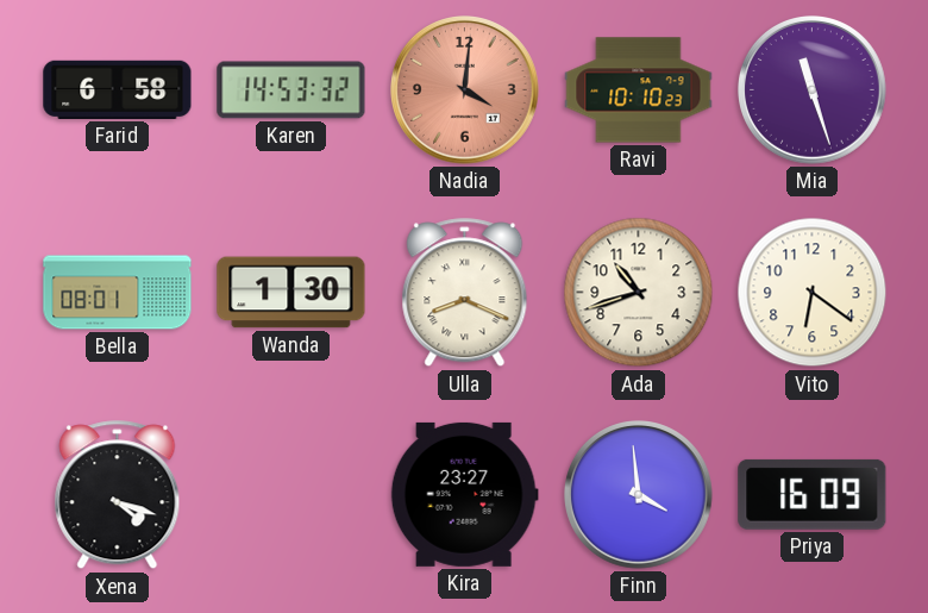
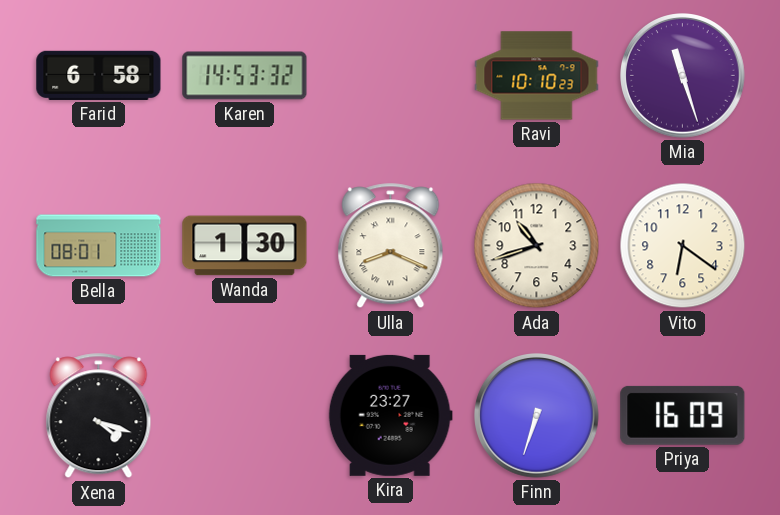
Nadia: 4:01 -> none
Finn: 3:59 -> 6:33
